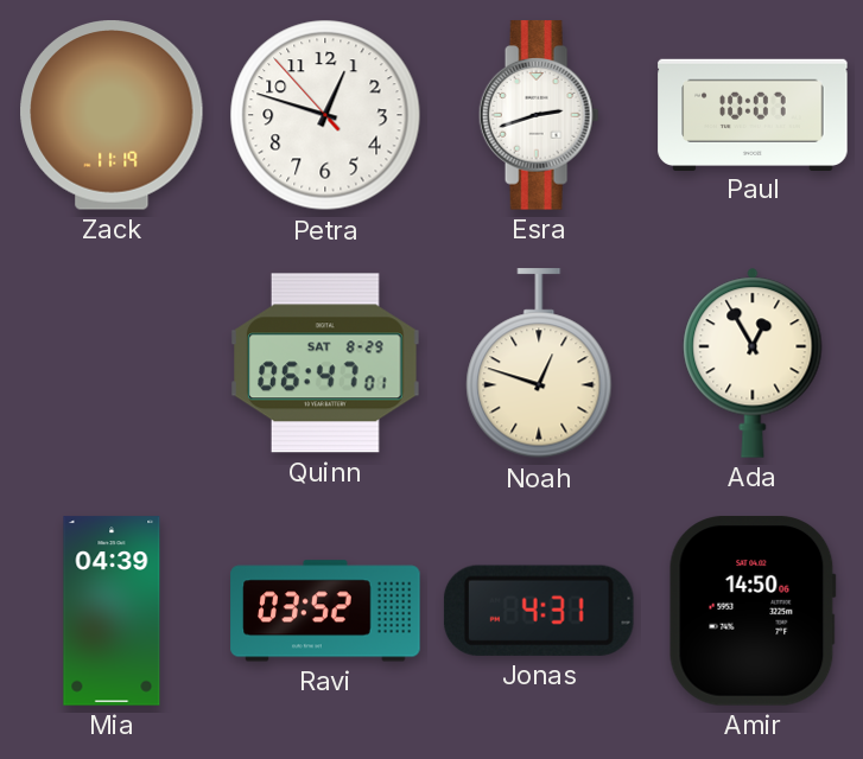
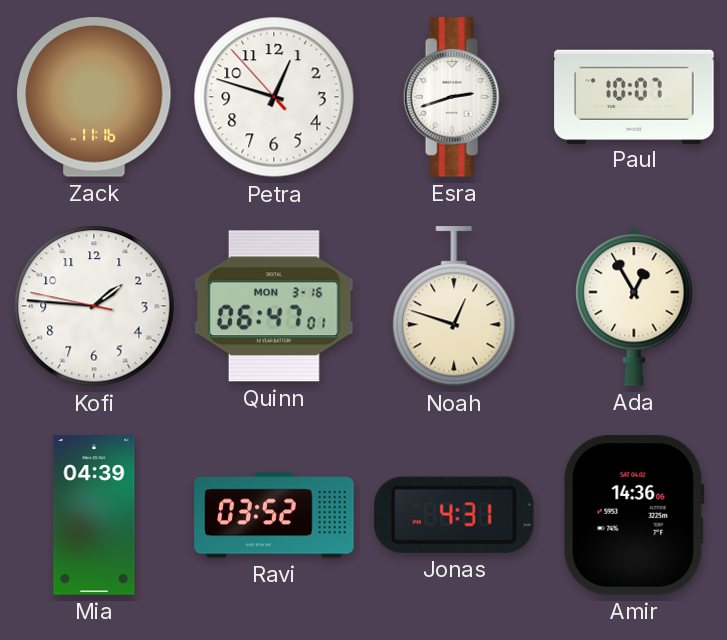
Zack: 11:19 -> 11:16
Kofi: none -> 1:45
Quinn date: SAT 8-29 -> MON 3-16
Amir: 14:50 -> 14:36
